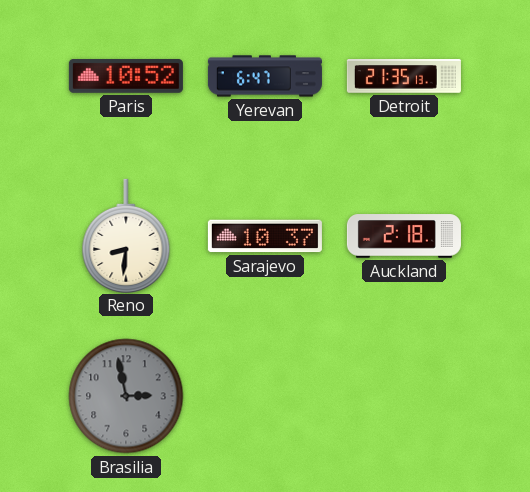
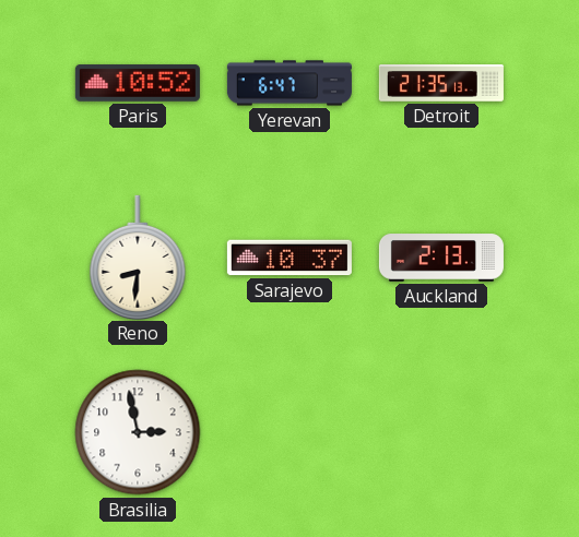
Auckland: 2:18 -> 2:13
Brasilia dial: grey -> white
